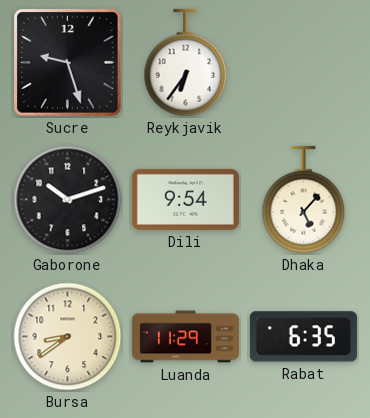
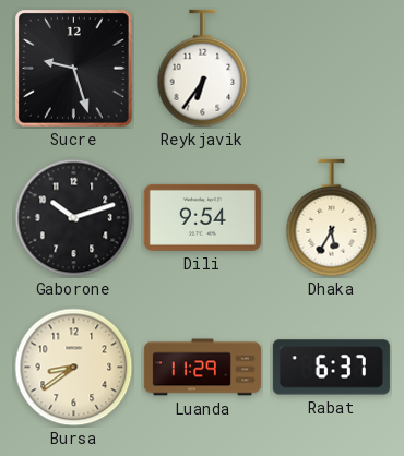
Dhaka: 5:07 -> 5:35
Rabat: 6:35 -> 6:37
